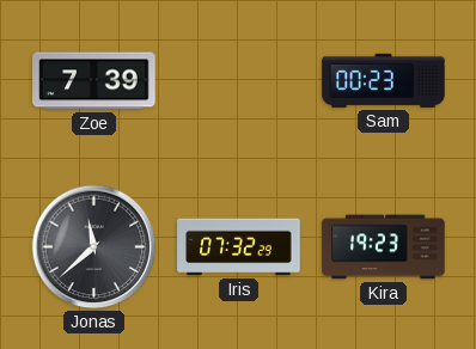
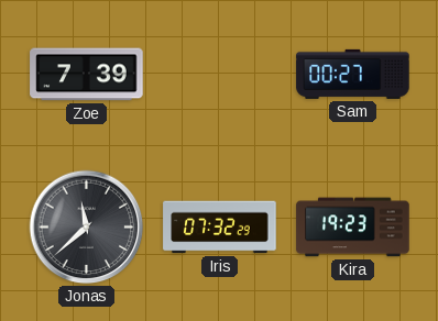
Sam: 00:23 -> 00:27
